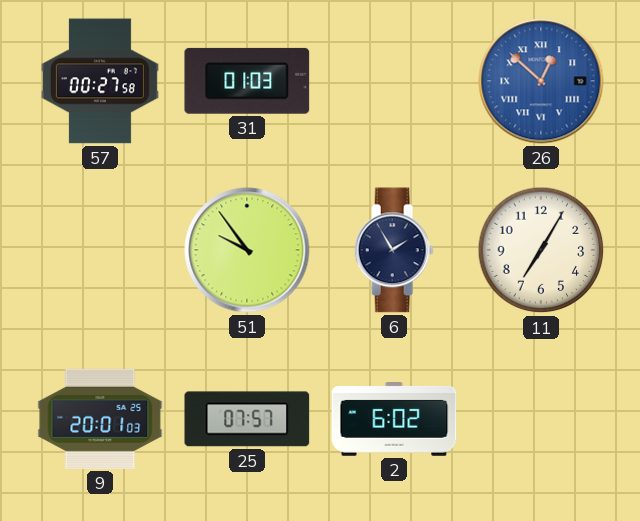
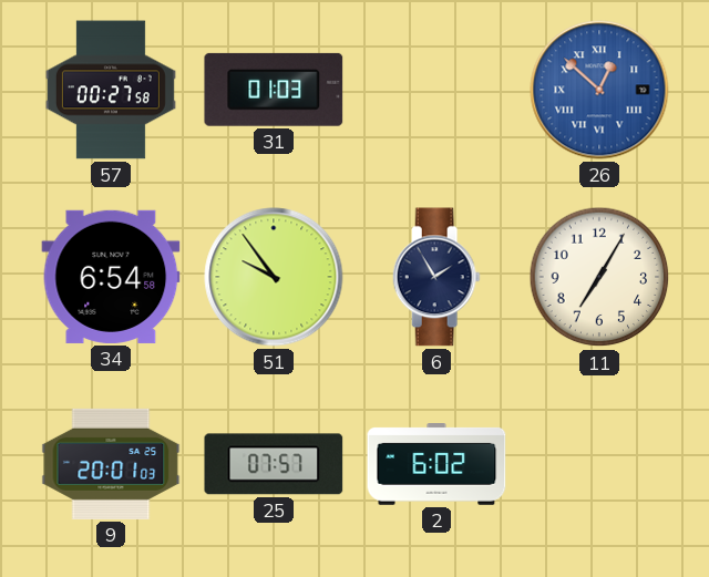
34: none -> 6:54
